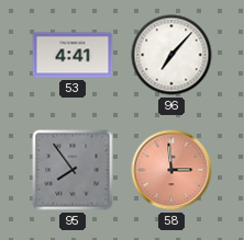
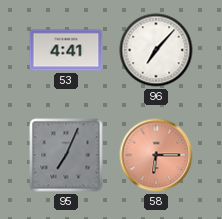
95: 7:54 -> 7:04
58: 2:59 -> 6:15
